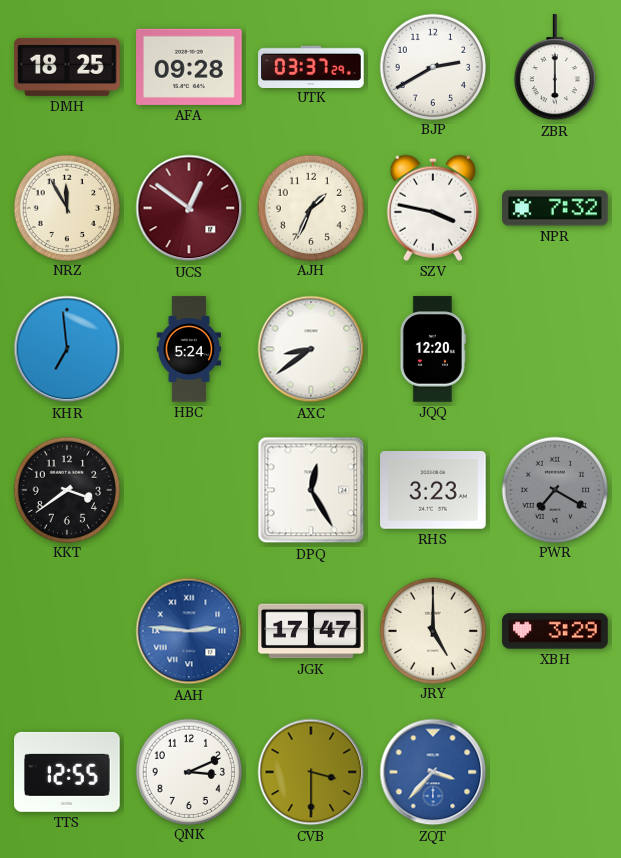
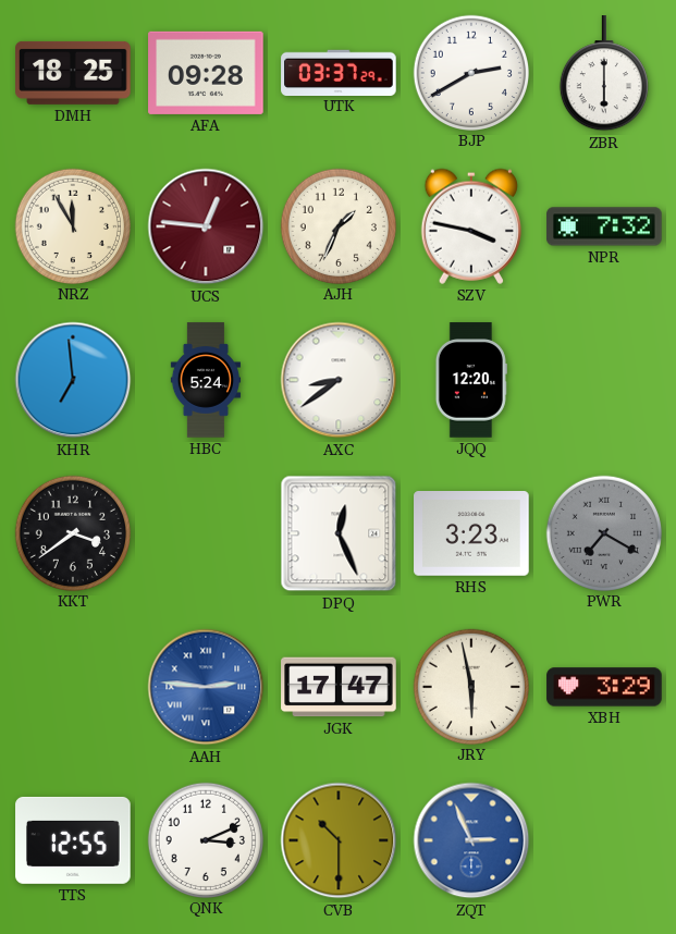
UCS: 12:51 -> 12:46
DPQ: 12:25 -> 12:26
JRY: 5:00 -> 5:58
CVB: 3:30 -> 10:30
ZQT: 3:37 -> 2:56
